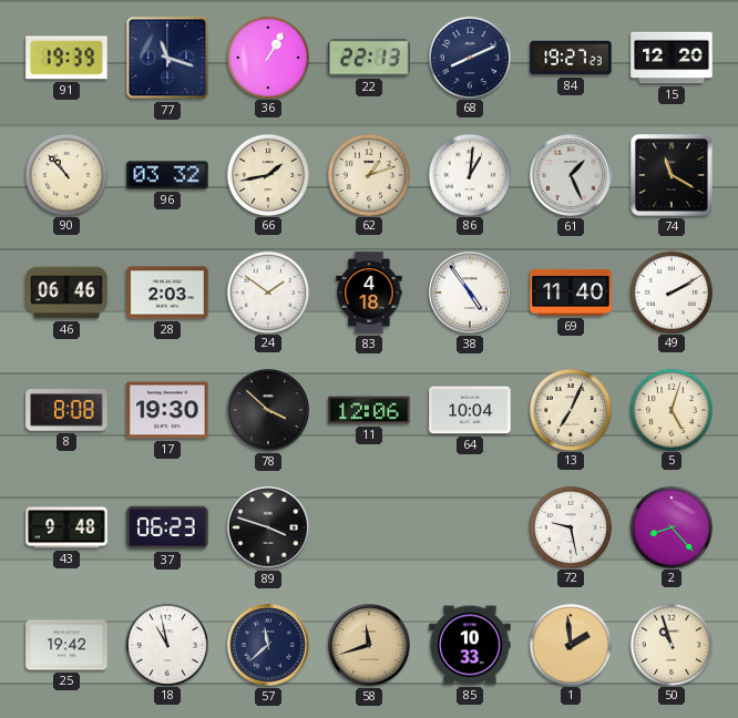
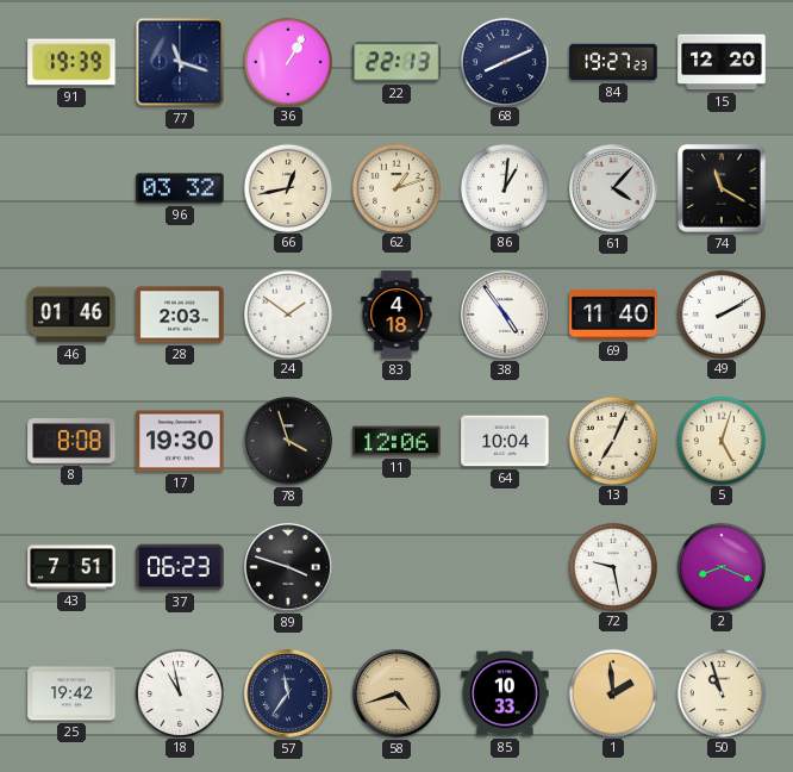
90: 10:53 -> none
66: 1:43 -> 12:43
61: 1:26 -> 4:07
46: 06:46 -> 01:46
78: 3:52 -> 3:57
43: 9:48 -> 7:51
2: 8:23 -> 8:19
57: 11:38 -> 11:36
58: 11:42 -> 4:42
